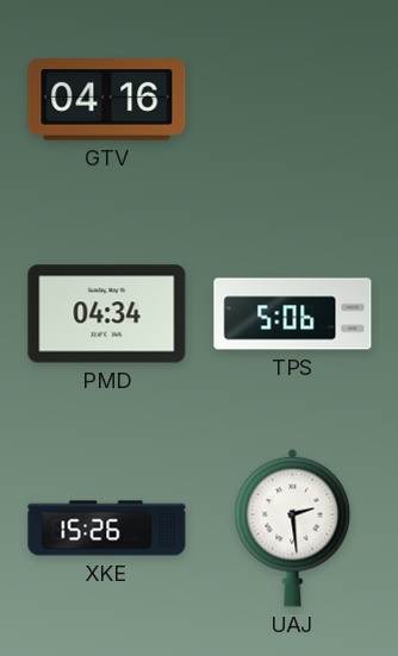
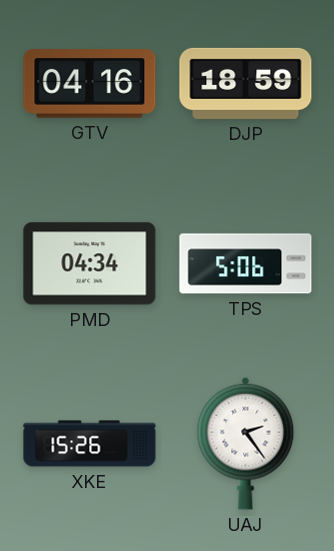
DJP: none -> 18:59
UAJ: 2:29 -> 2:24
